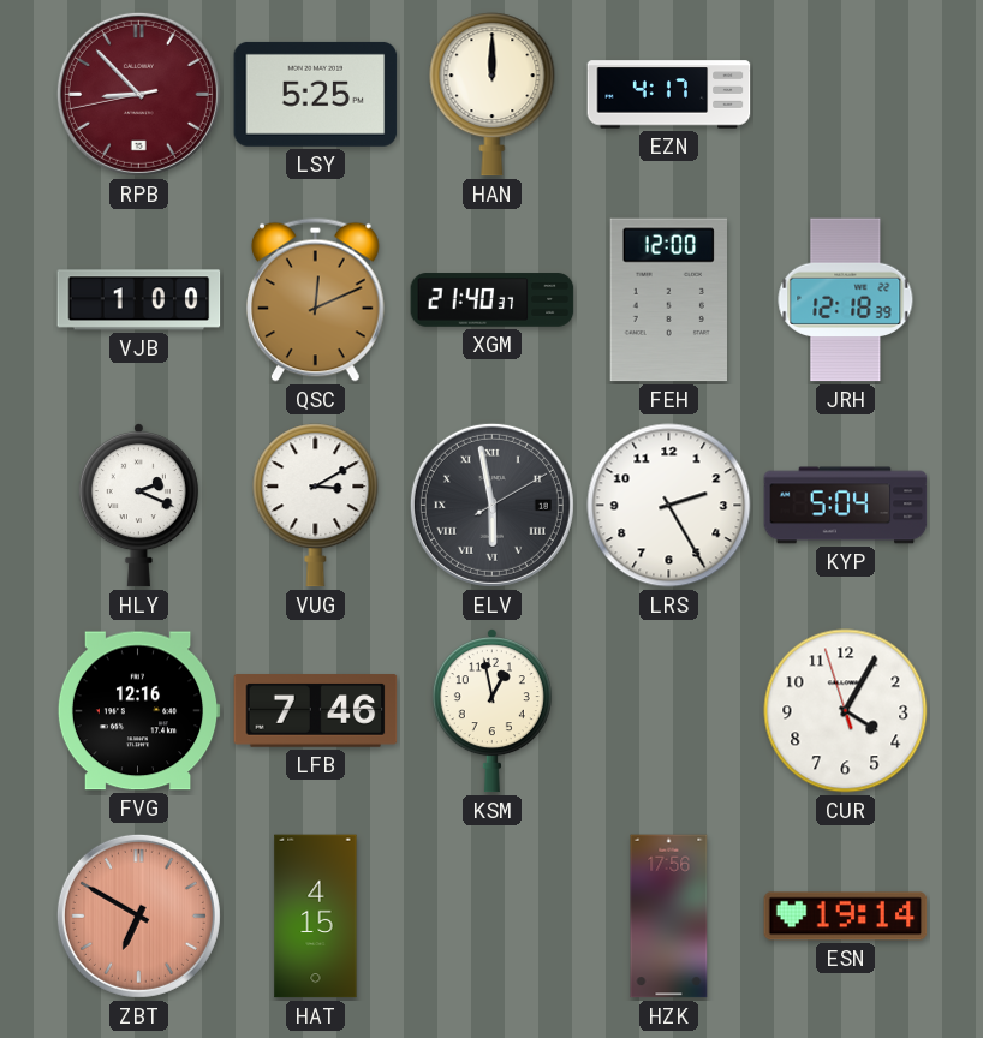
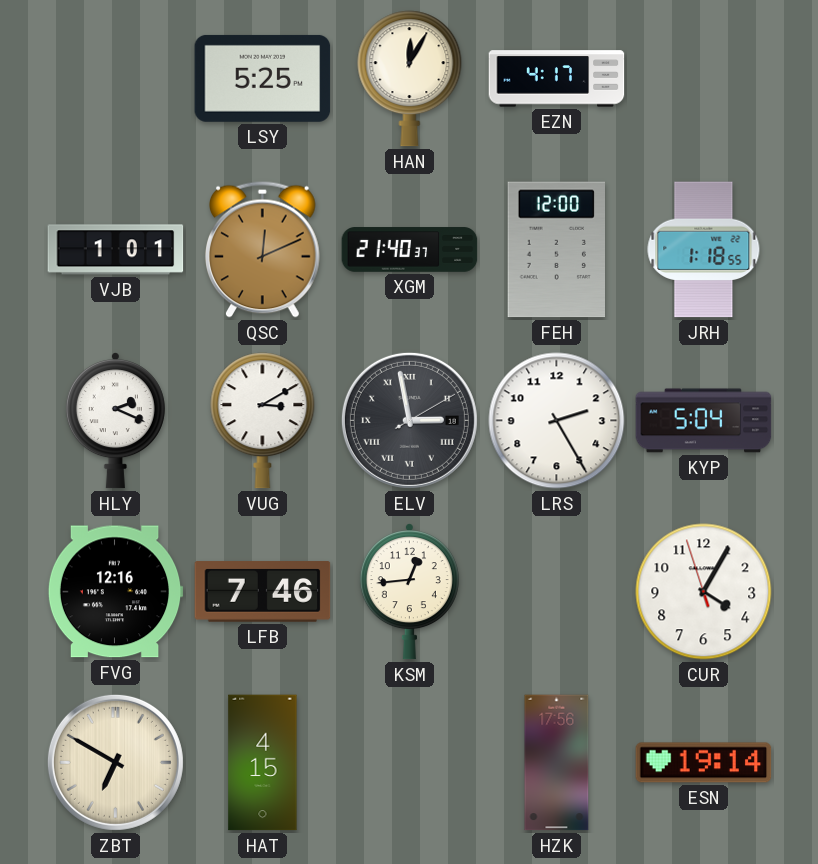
RPB: 8:52 -> none
HAN: 12:00 -> 12:05
VJB: 1:00 -> 1:01
JRH: 12:18 -> 1:18
ELV: 5:58 -> 2:58
KSM: 12:58 -> 12:44
ZBT dial: salmon -> cream
